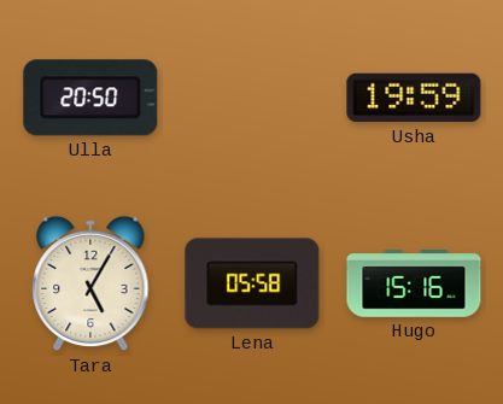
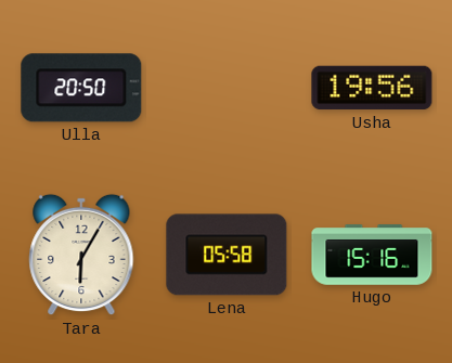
Usha: 19:59 -> 19:56
Tara: 5:05 -> 6:05
